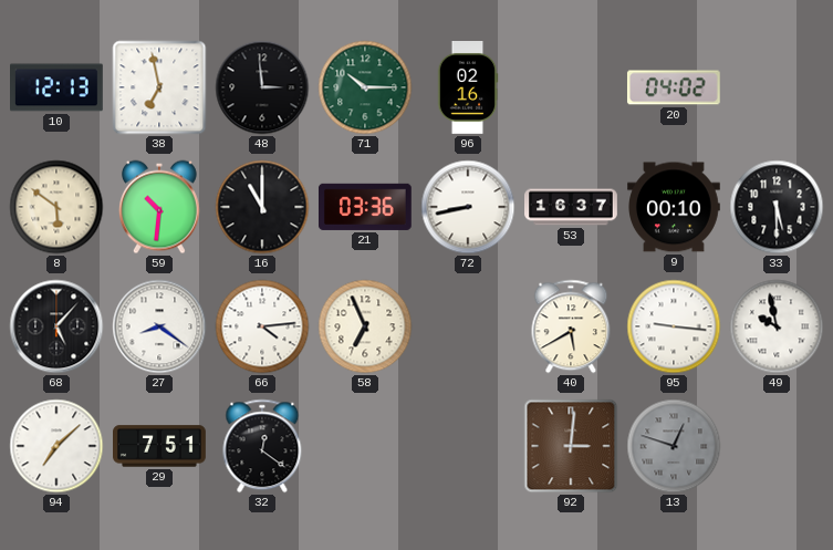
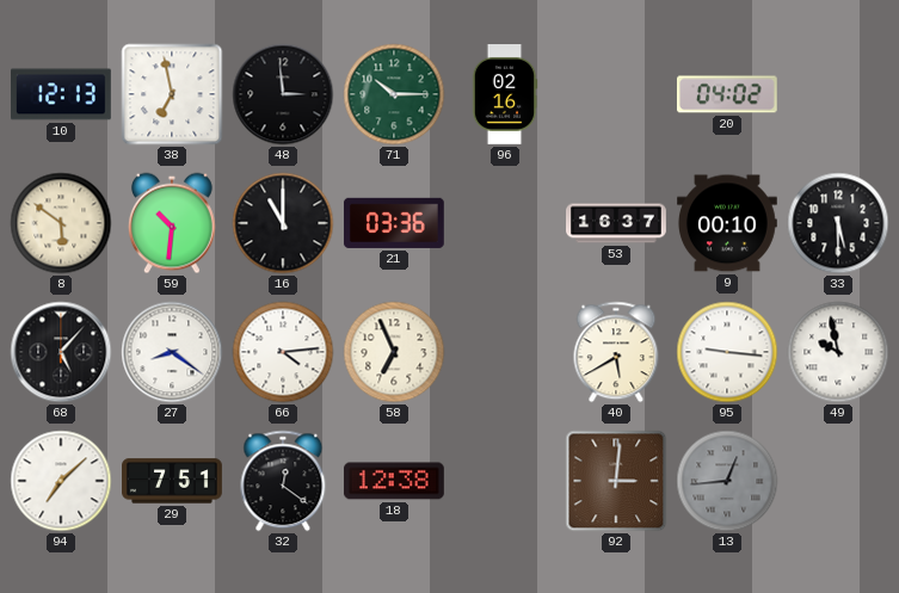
72: 8:43 -> none
18: none -> 12:38
13: 12:48 -> 12:44
